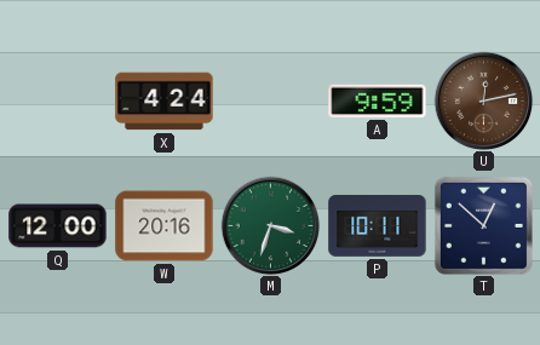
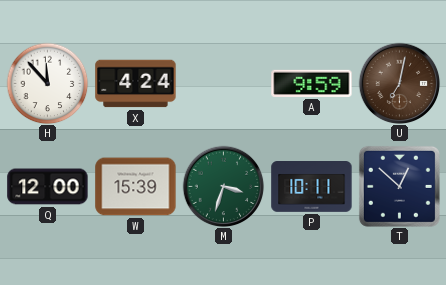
H: none -> 11:53
U: 12:13 -> 7:02
W: 20:16 -> 15:39
